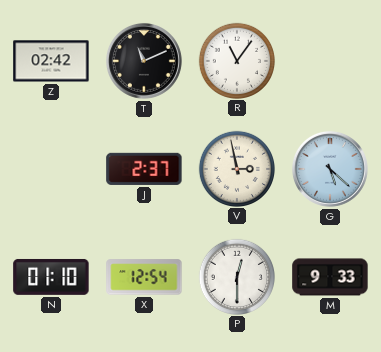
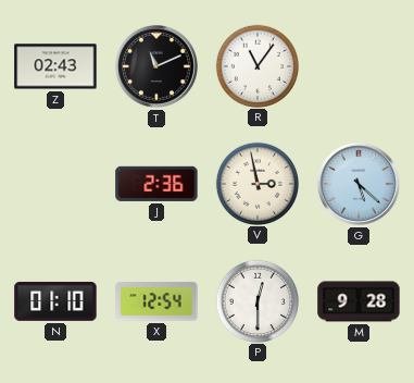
Z: 02:42 -> 02:43
J: 2:37 -> 2:36
M: 9:33 -> 9:28
